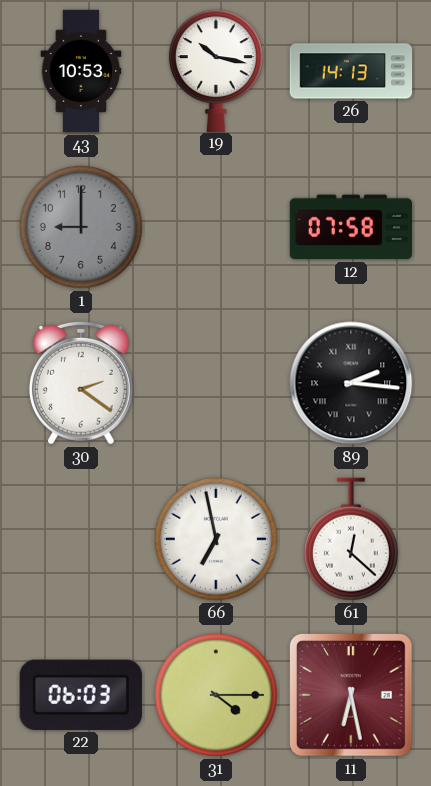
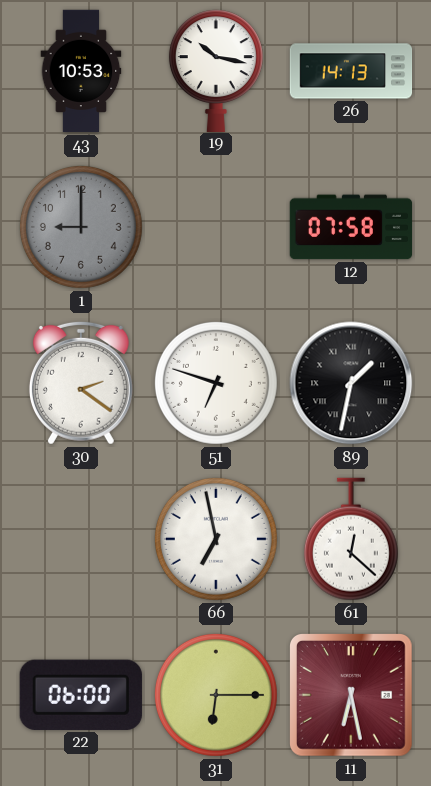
51: none -> 6:48
89: 2:16 -> 1:32
22: 06:03 -> 06:00
31: 4:15 -> 6:15
